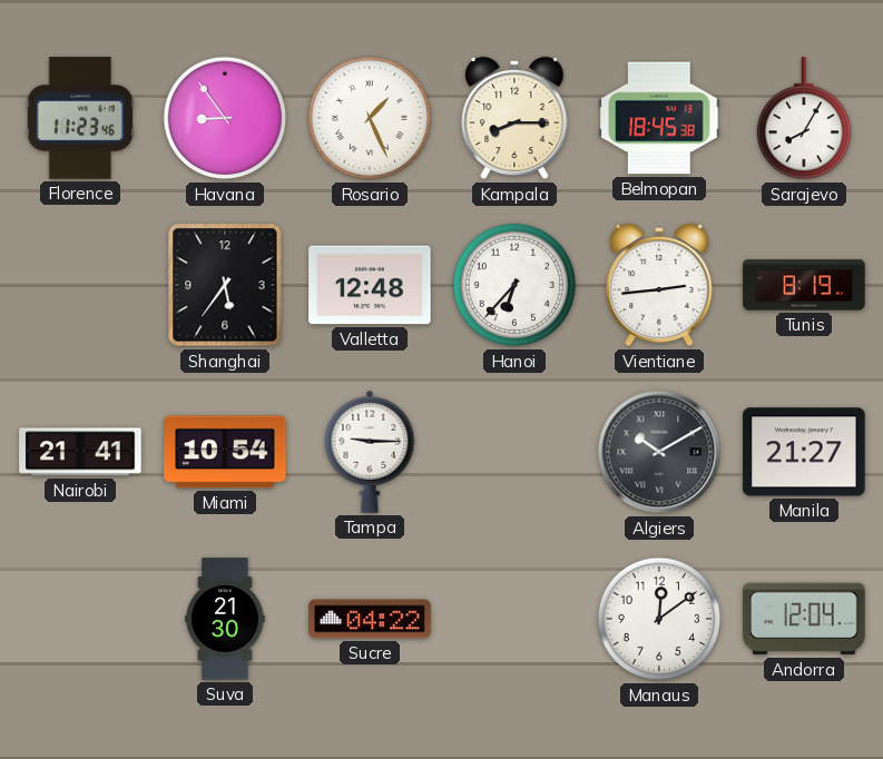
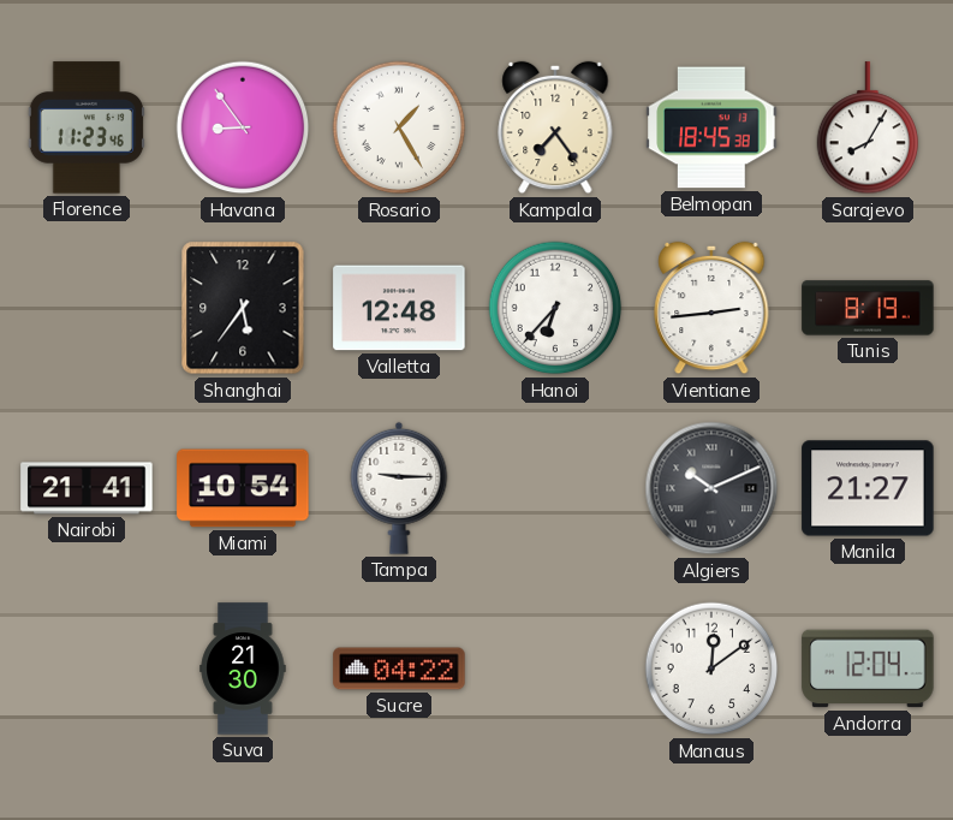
Rosario: 1:26 -> 1:25
Kampala: 8:15 -> 7:24
Algiers: 10:10 -> 10:11
